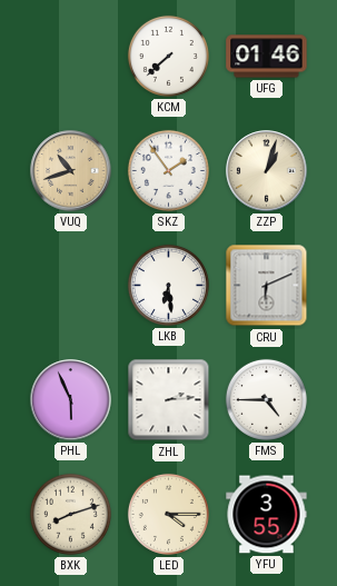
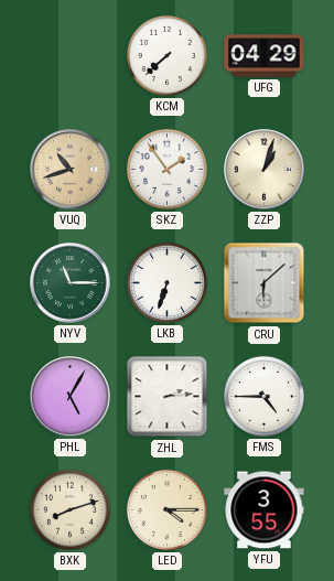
UFG: 01:46 -> 04:29
NYV: none -> 11:15
LKB: 6:29 -> 6:33
CRU: 6:11 -> 6:08
PHL: 5:56 -> 5:05
